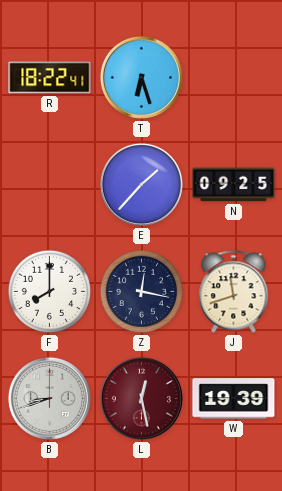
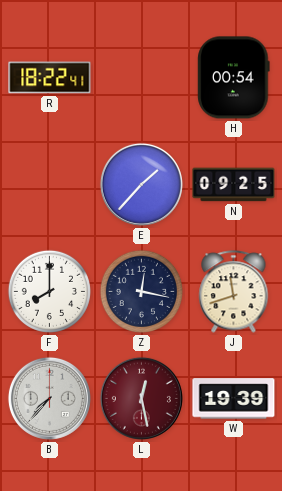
T: 6:27 -> none
H: none -> 00:54
B: 8:42 -> 7:37
